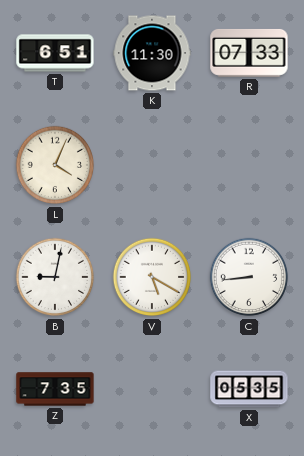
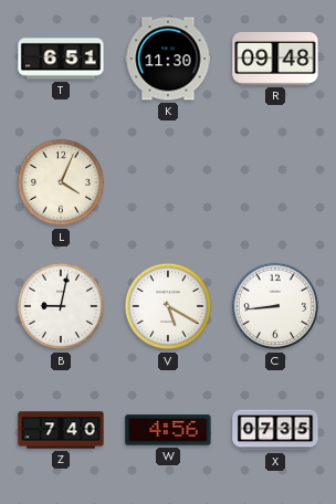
R: 07:33 -> 09:48
Z: 7:35 -> 7:40
W: none -> 4:56
X: 05:35 -> 07:35
